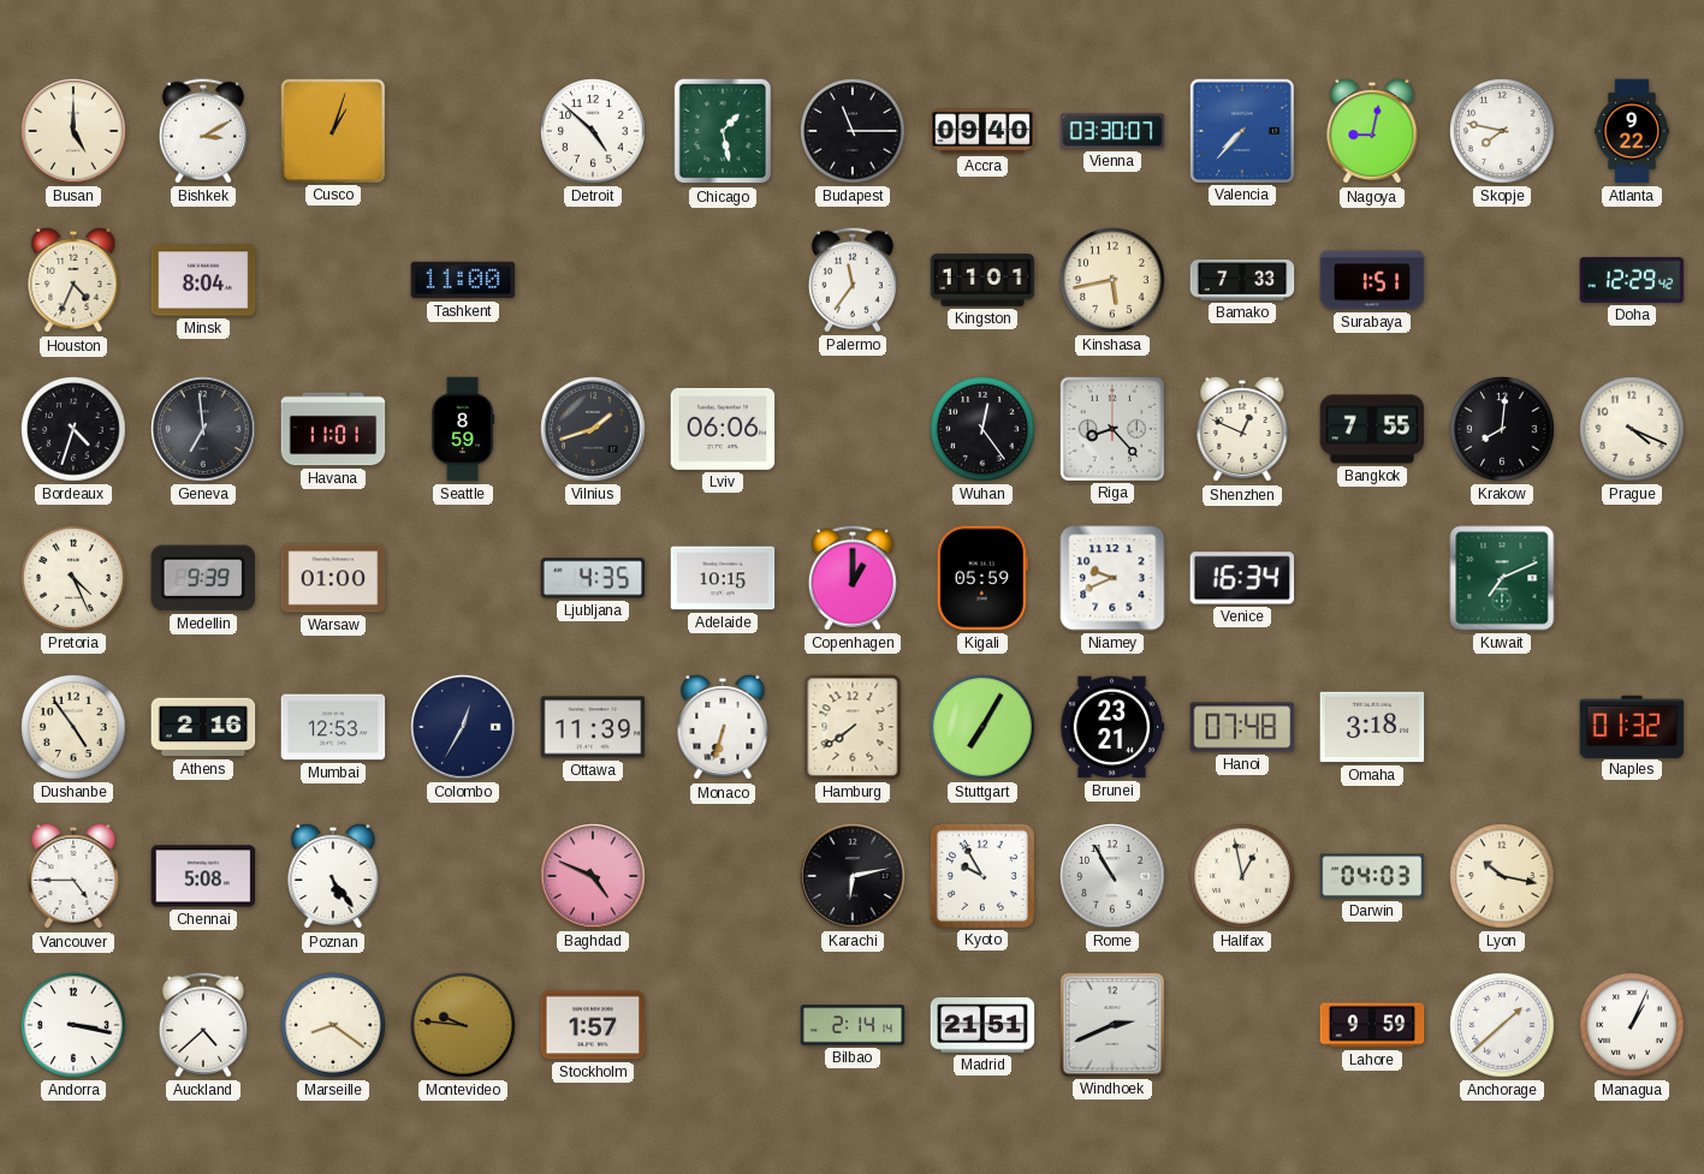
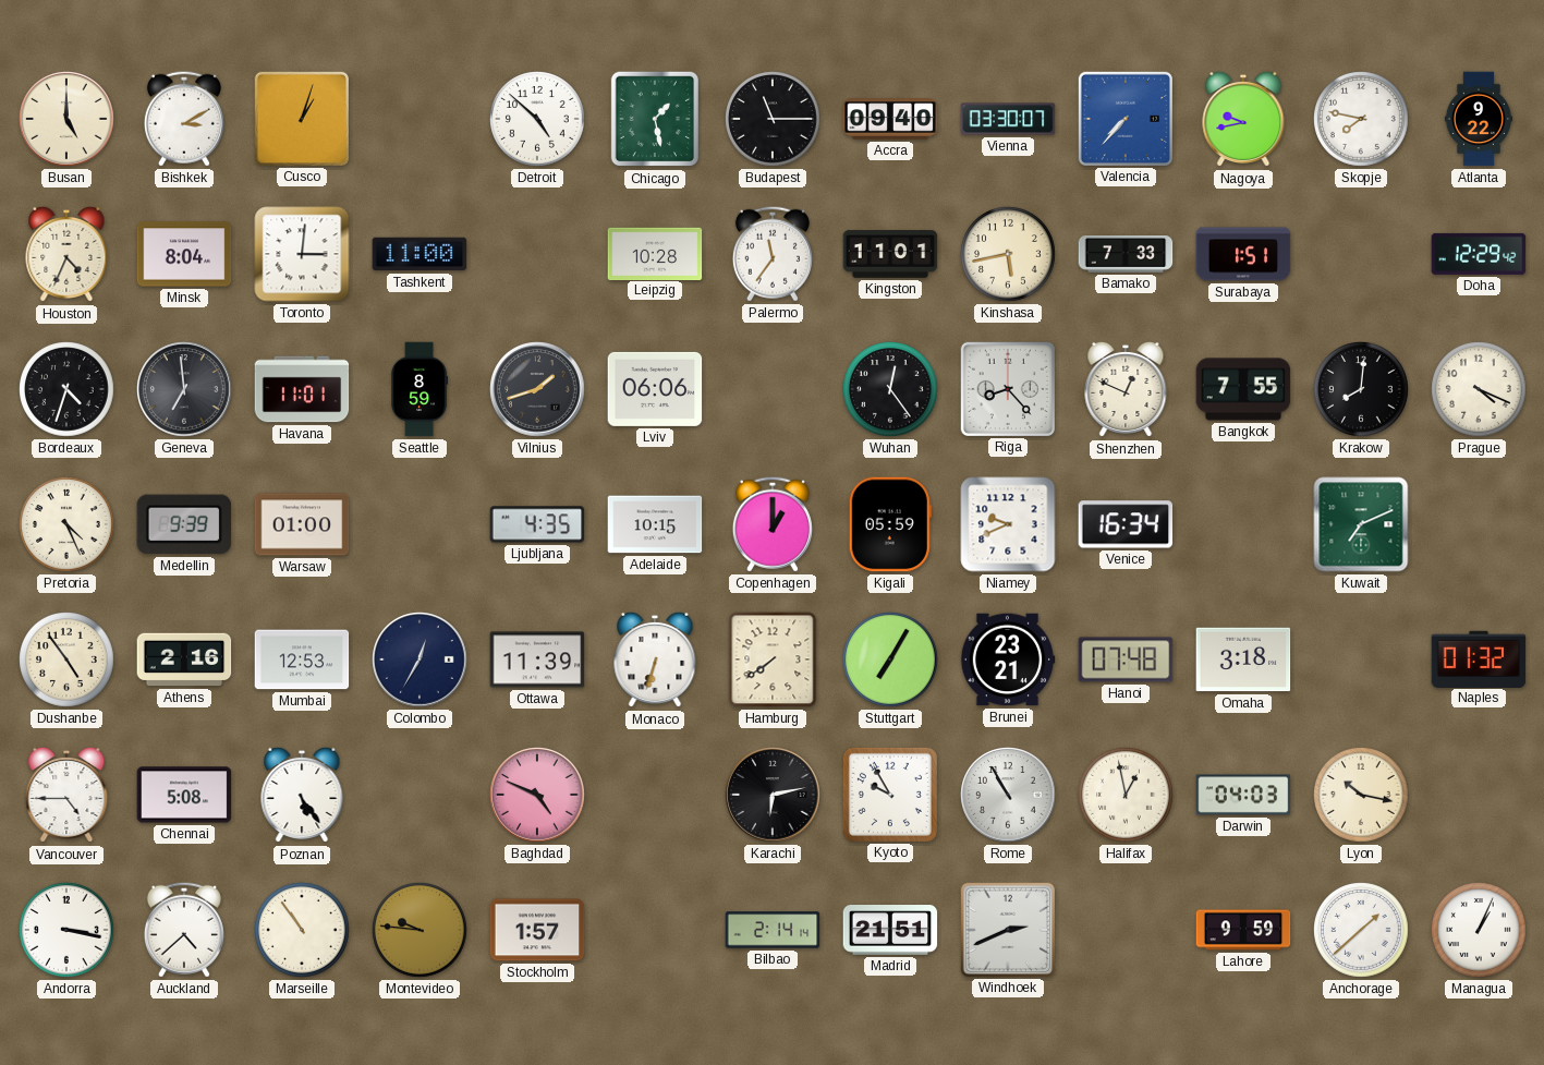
Nagoya: 9:02 -> 9:43
Toronto: none -> 3:01
Leipzig: none -> 10:28
Marseille: 8:21 -> 10:54
